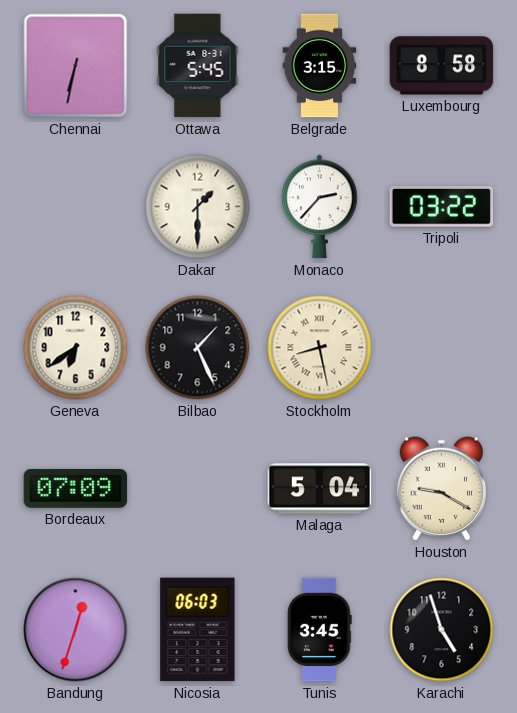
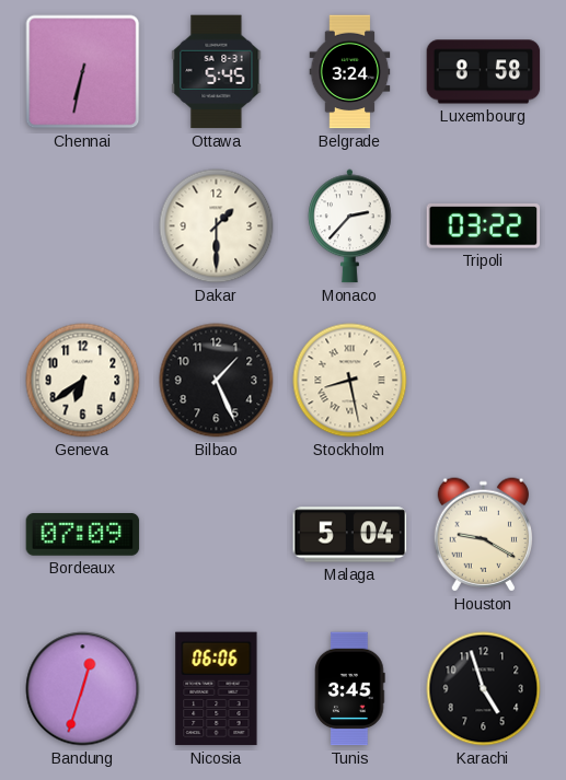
Belgrade: 3:15 -> 3:24
Nicosia: 06:03 -> 06:06
